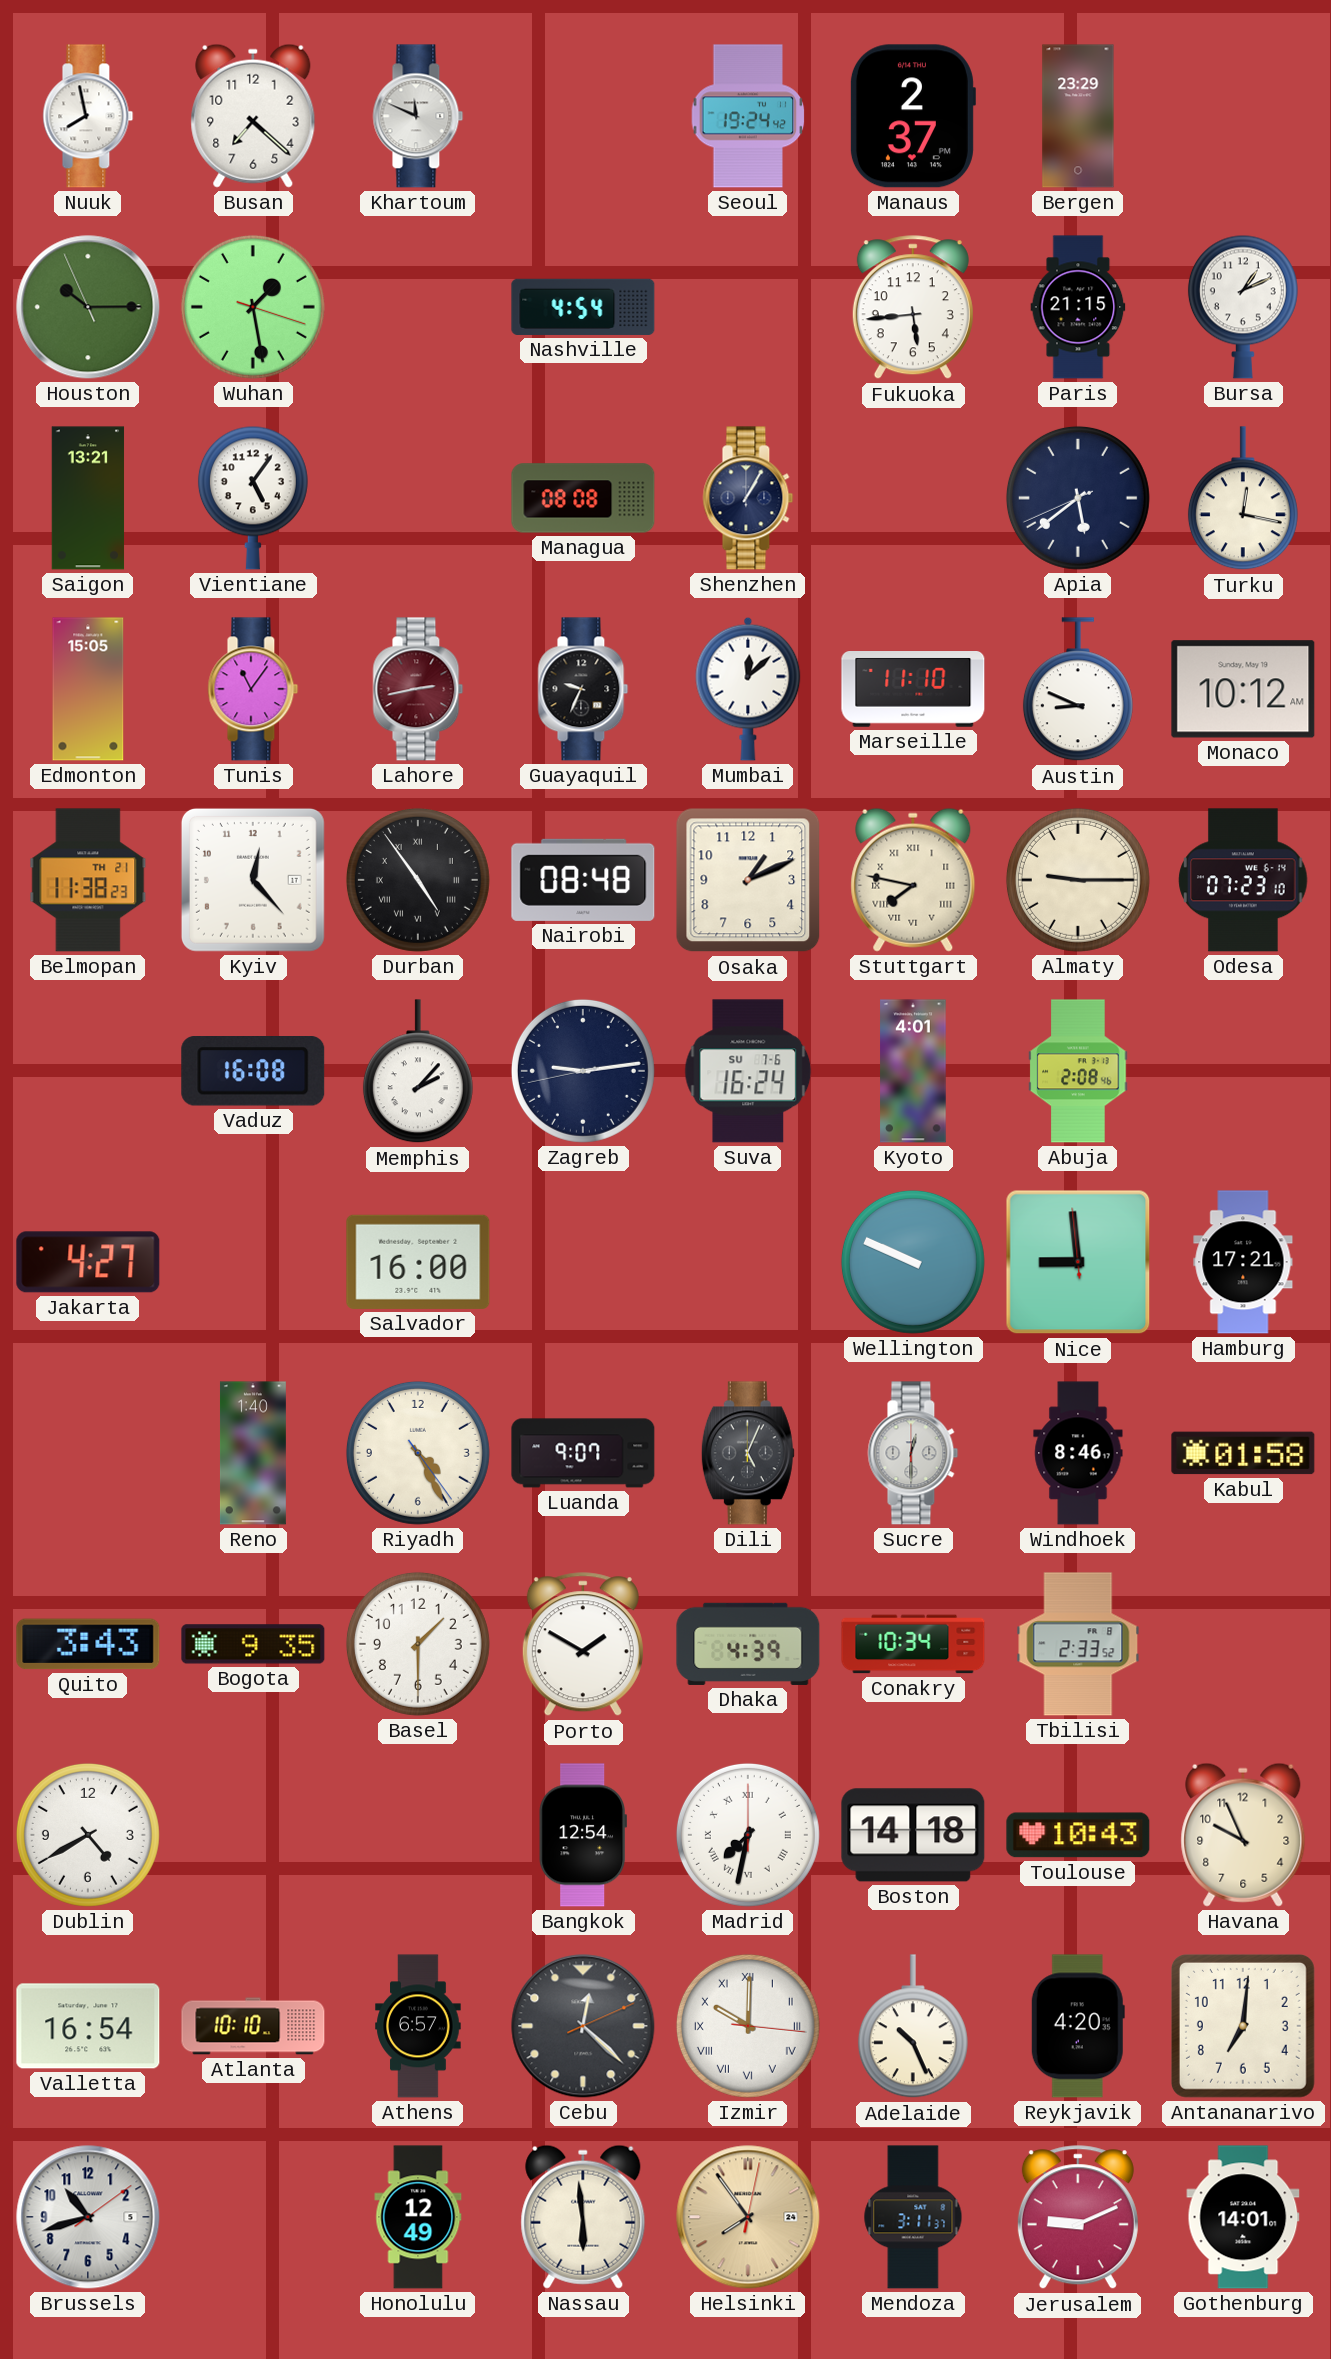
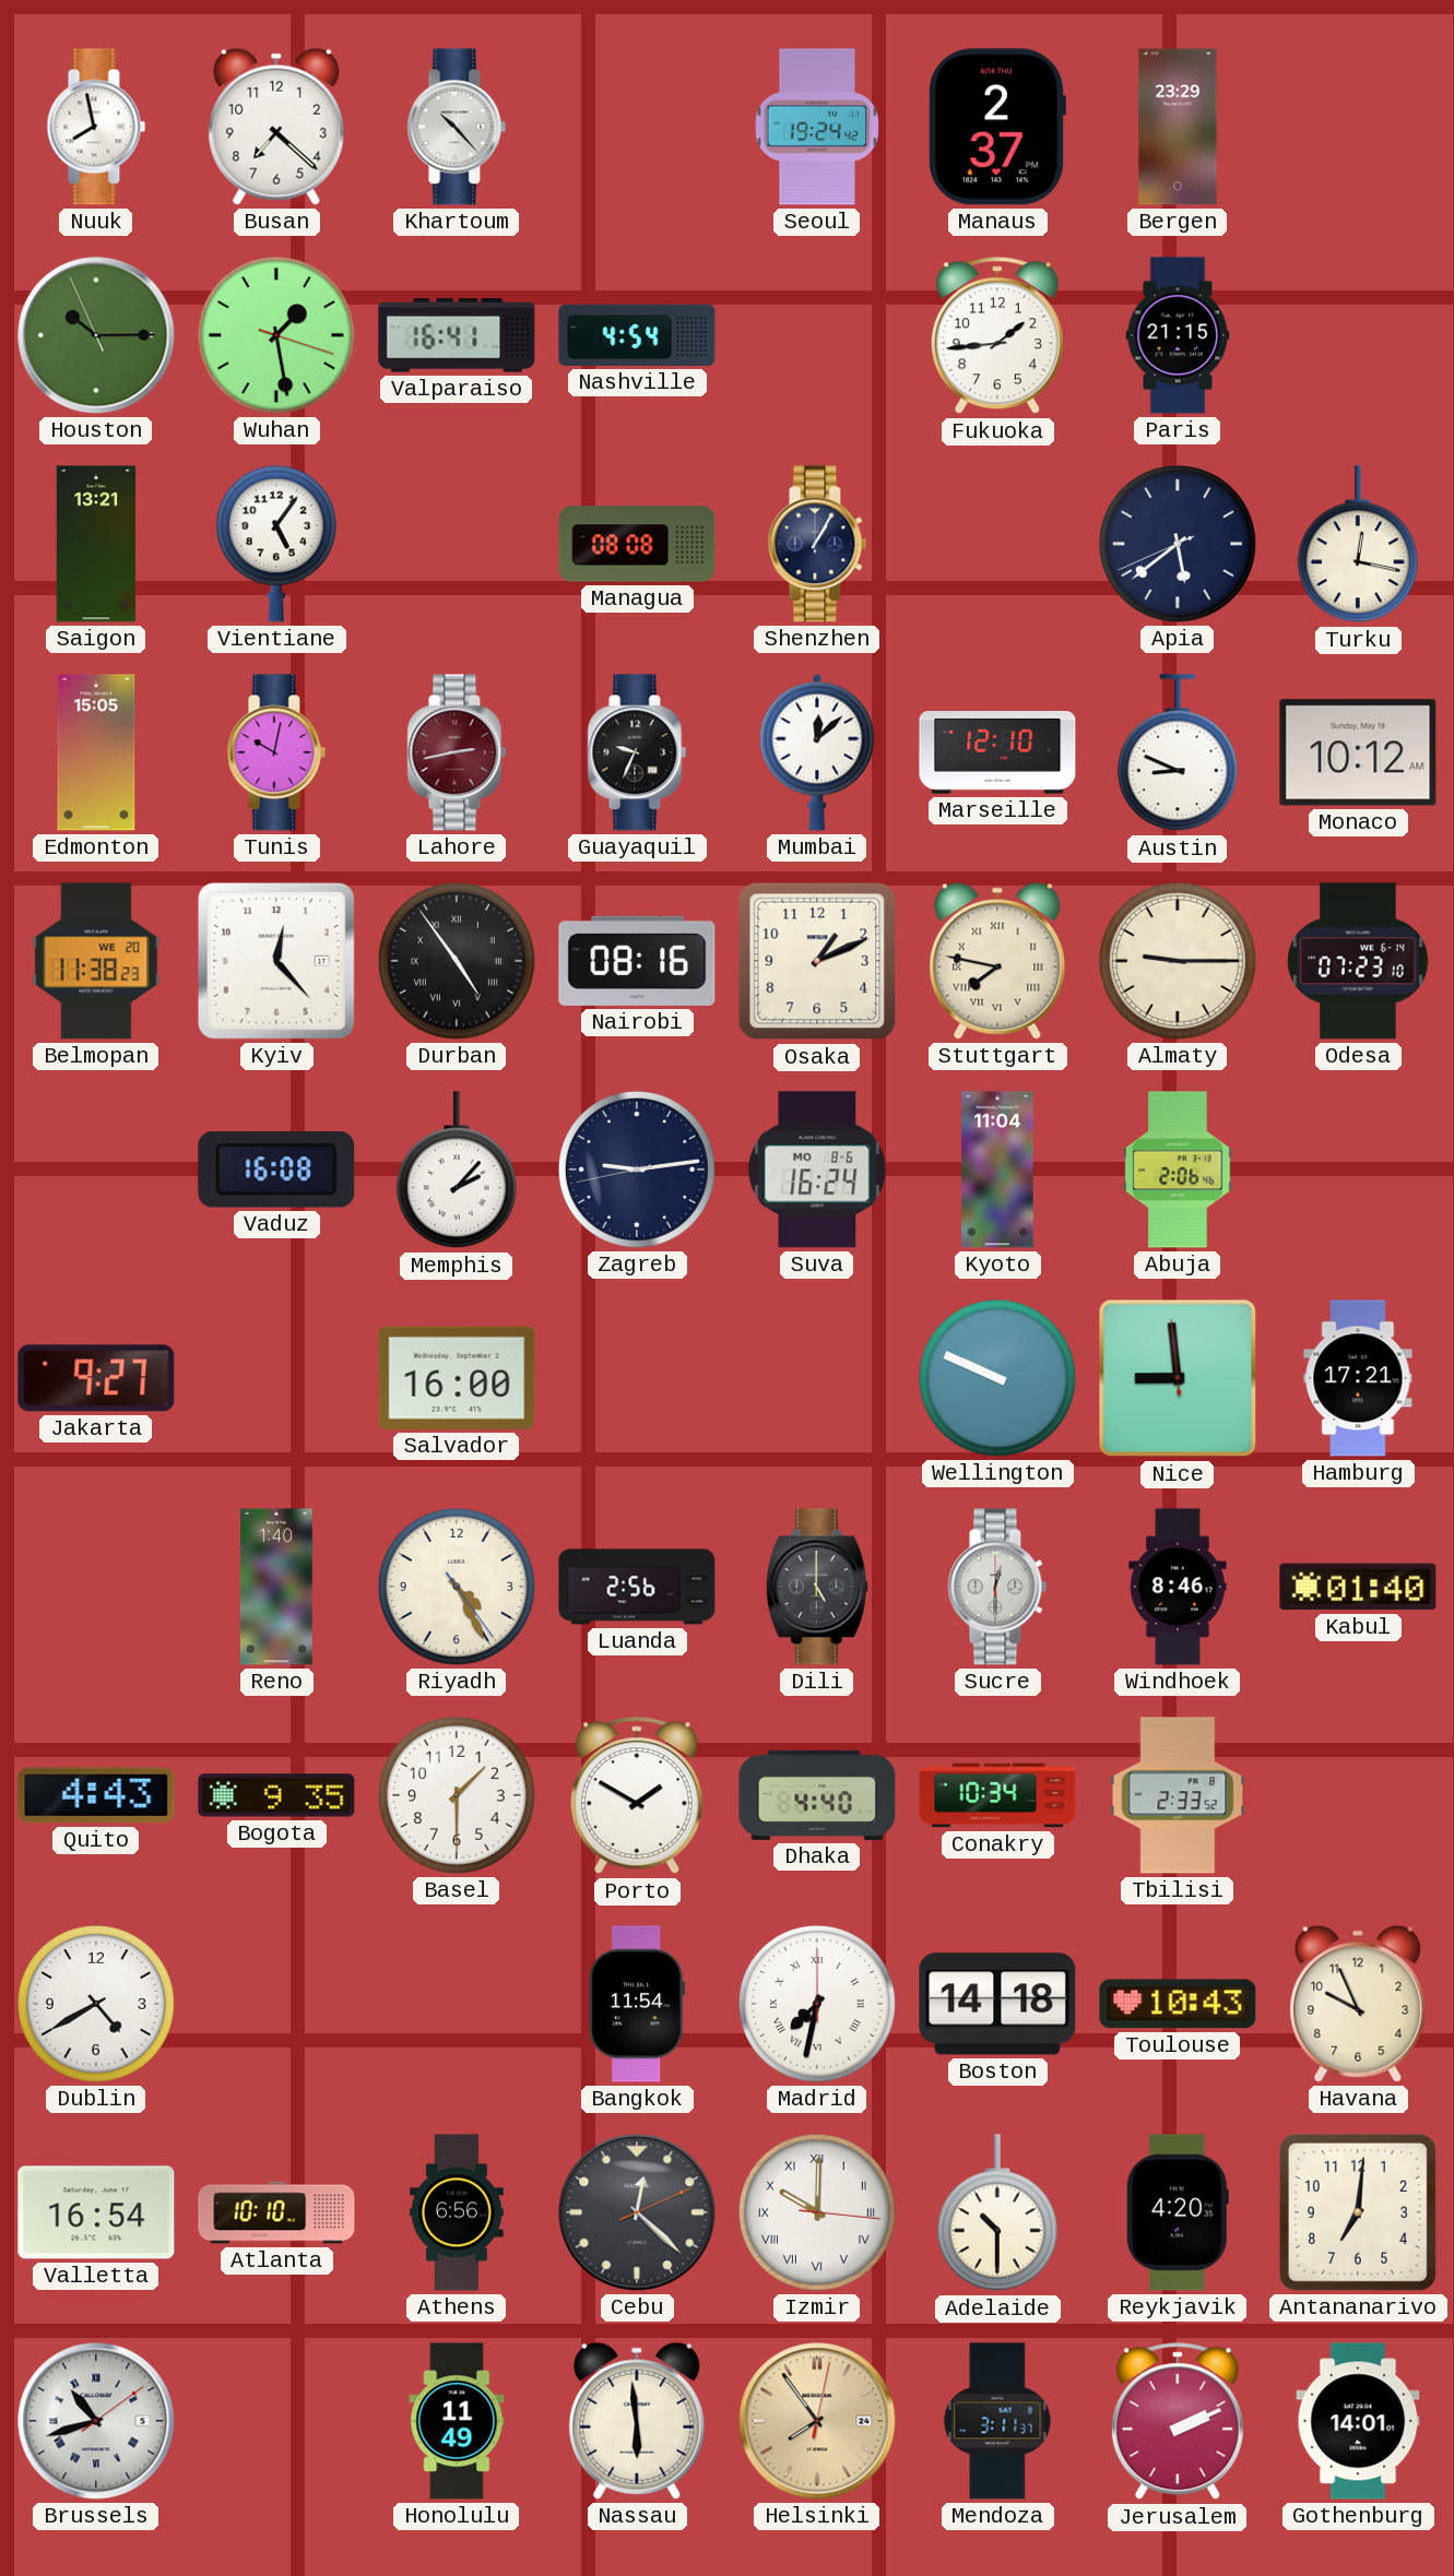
Khartoum: 11:49 -> 10:23
Valparaiso: none -> 16:41
Fukuoka: 5:44 -> 1:44
Bursa: 1:11 -> none
Tunis: 11:06 -> 10:02
Marseille: 11:10 -> 12:10
Belmopan date: TH 21 -> WE 20
Nairobi: 08:48 -> 08:16
Suva date: SU 7-6 -> MO 8-6
Kyoto: 4:01 -> 11:04
Abuja: 2:08 -> 2:06
Jakarta: 4:27 -> 9:27
Luanda: 9:07 -> 2:56
Dili: 5:04 -> 5:00
Kabul: 01:58 -> 01:40
Quito: 3:43 -> 4:43
Dhaka: 4:39 -> 4:40
Bangkok: 12:54 -> 11:54
Athens: 6:57 -> 6:56
Adelaide: 10:26 -> 10:30
Brussels numerals: Arabic -> Roman
Honolulu: 12:49 -> 11:49
Jerusalem: 9:11 -> 2:11
